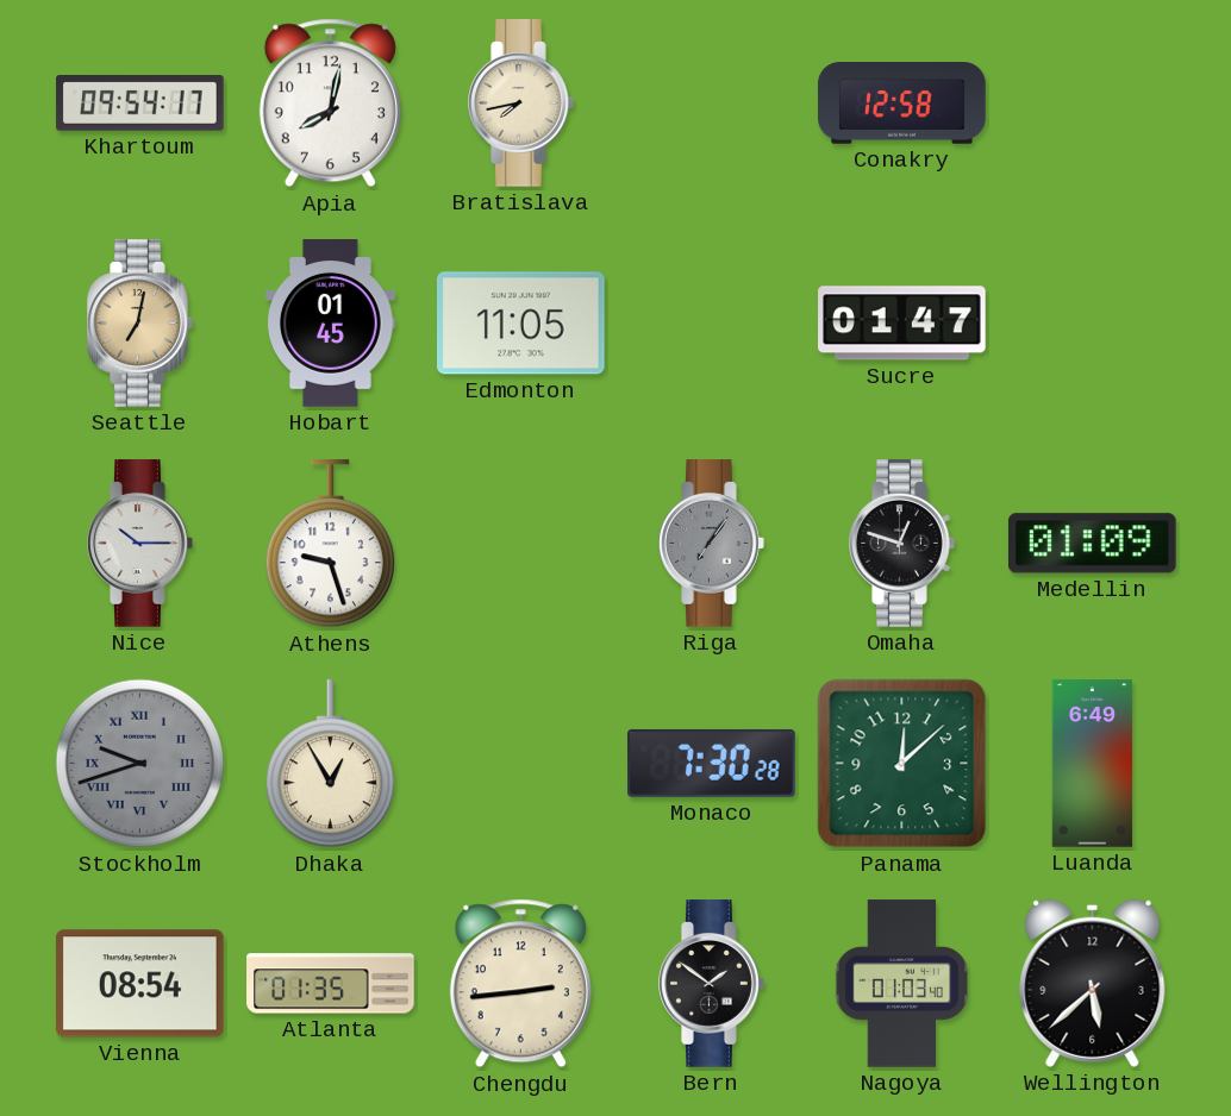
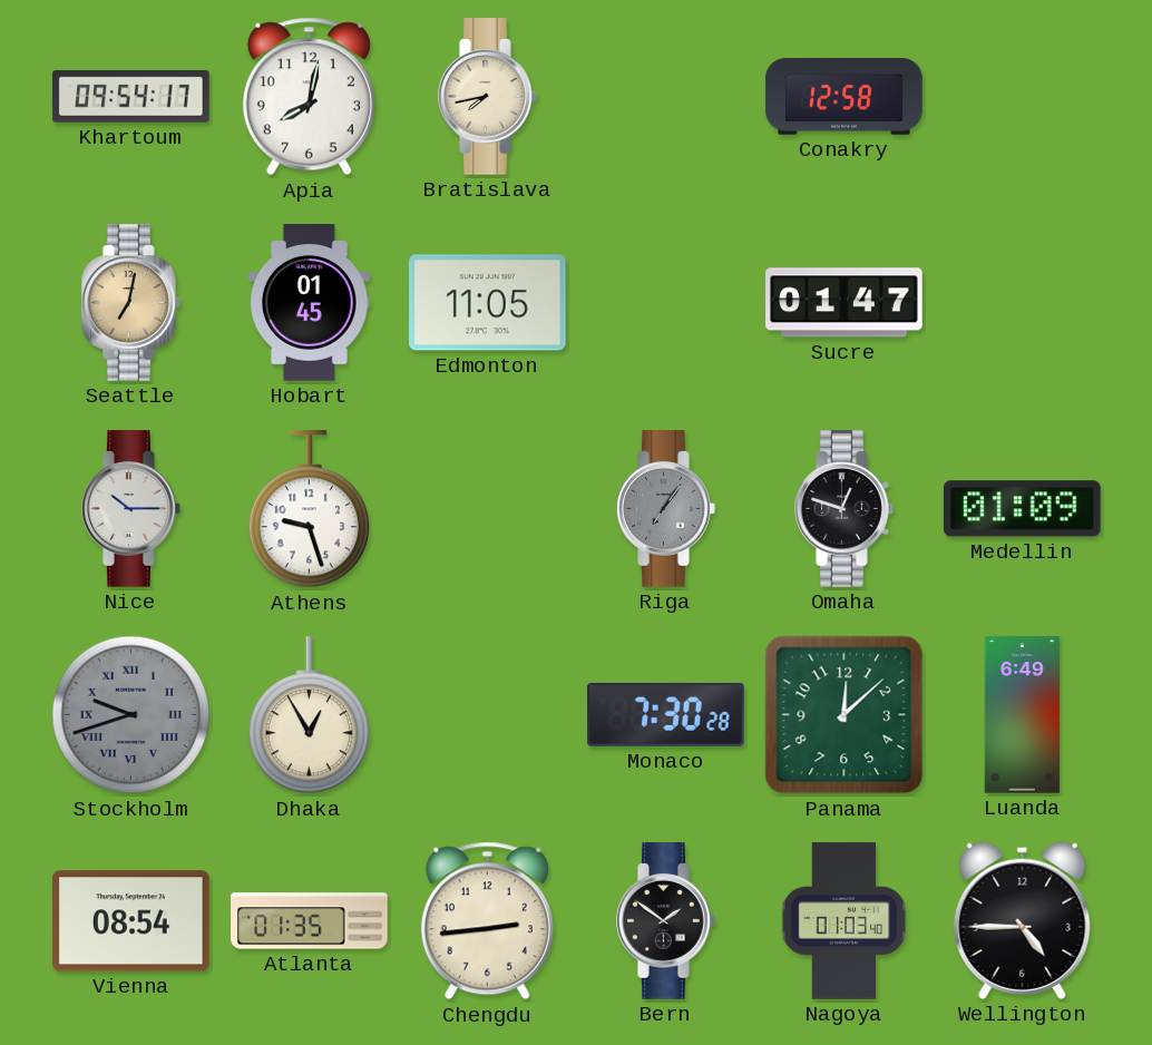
Wellington: 5:38 -> 4:45
